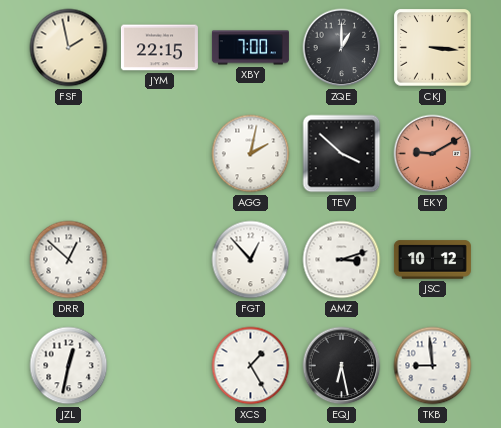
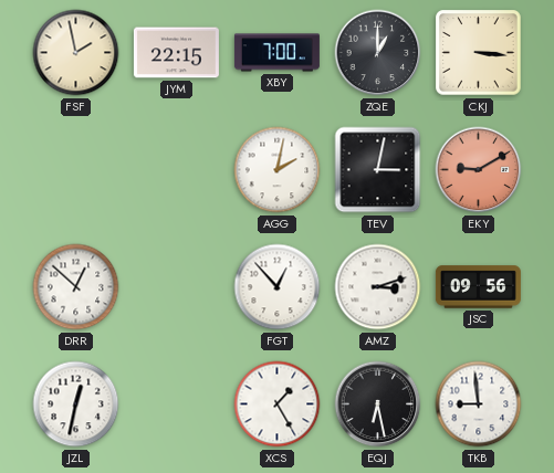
TEV: 3:52 -> 3:02
JSC: 10:12 -> 09:56
